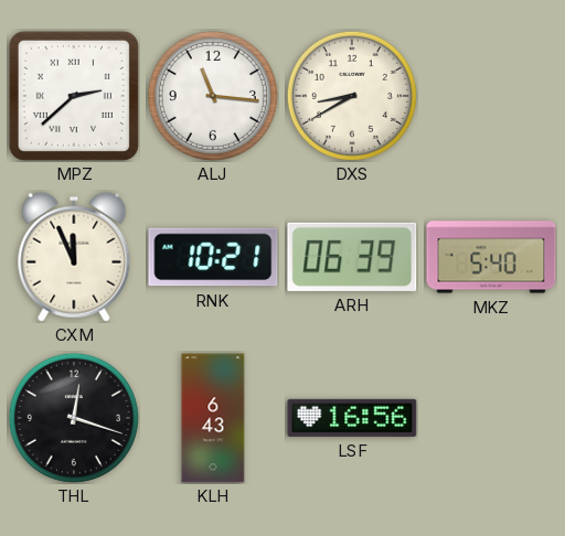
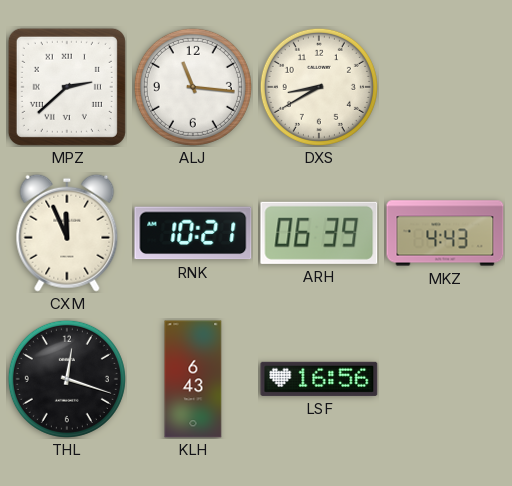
MKZ: 5:40 -> 4:43
